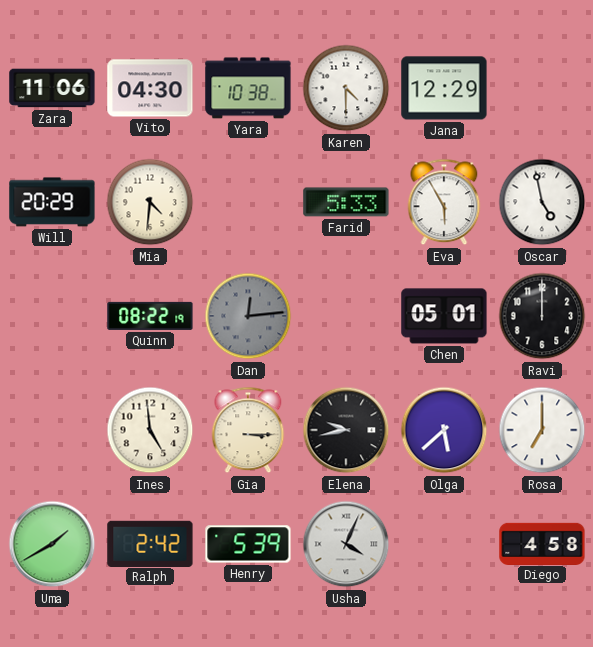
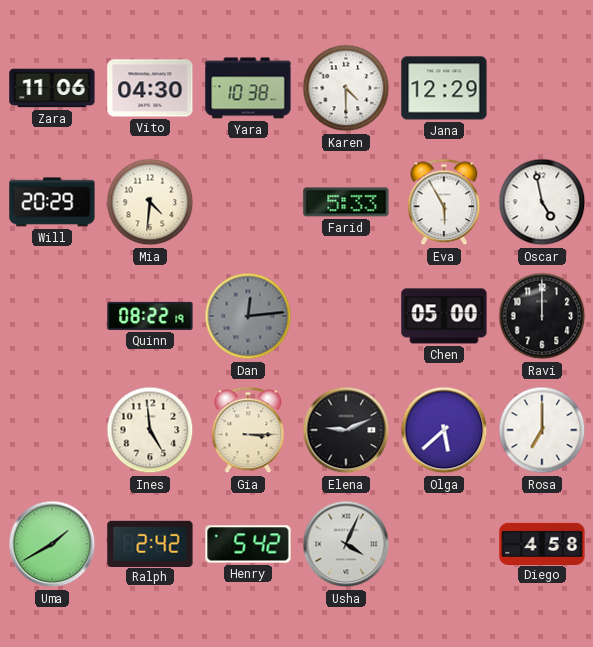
Chen: 05:01 -> 05:00
Elena: 9:43 -> 9:11
Henry: 5:39 -> 5:42
